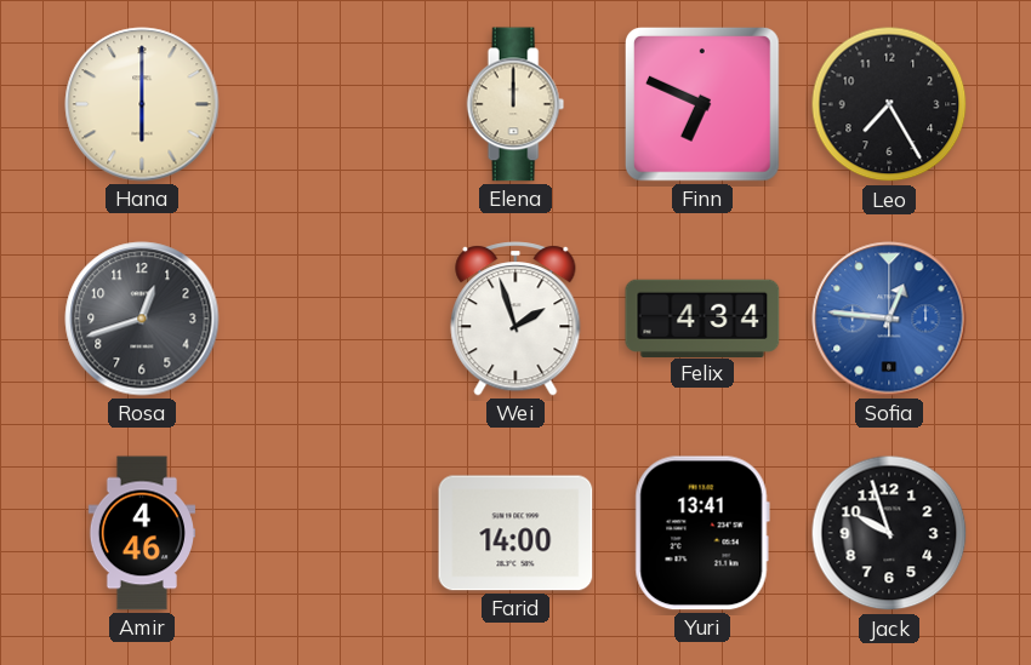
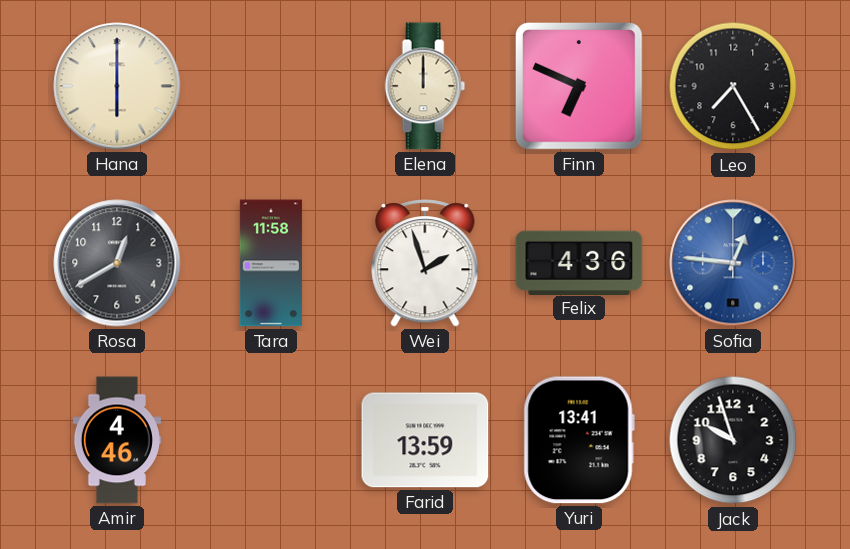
Rosa: 12:42 -> 12:40
Tara: none -> 11:58
Felix: 4:34 -> 4:36
Farid: 14:00 -> 13:59
